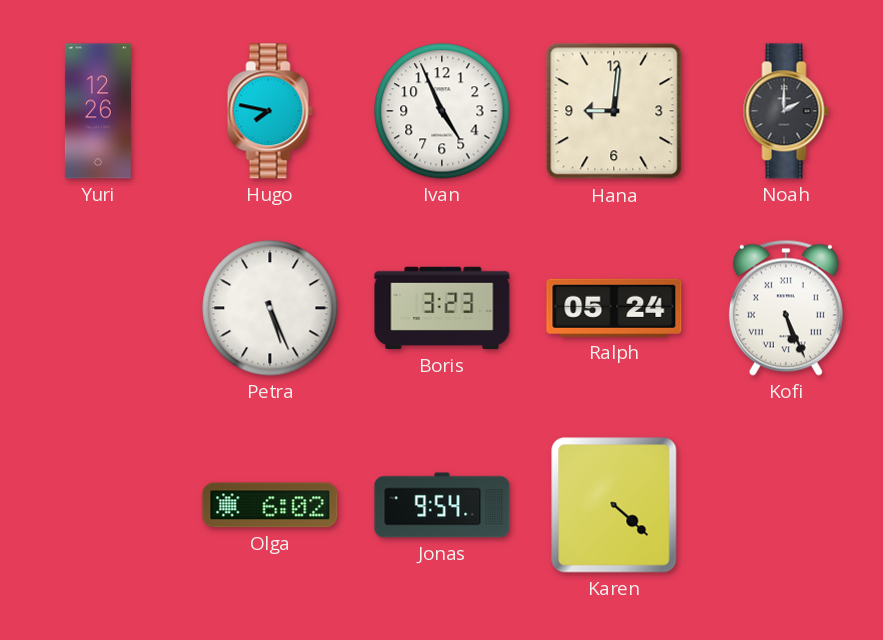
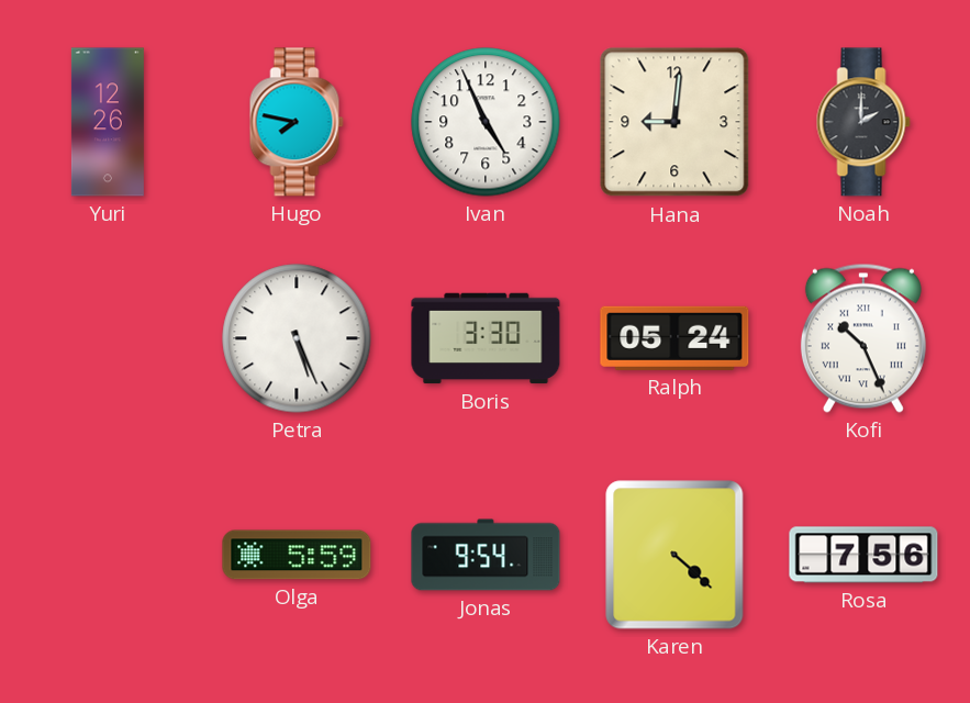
Boris: 3:23 -> 3:30
Kofi: 5:26 -> 10:26
Olga: 6:02 -> 5:59
Rosa: none -> 7:56
